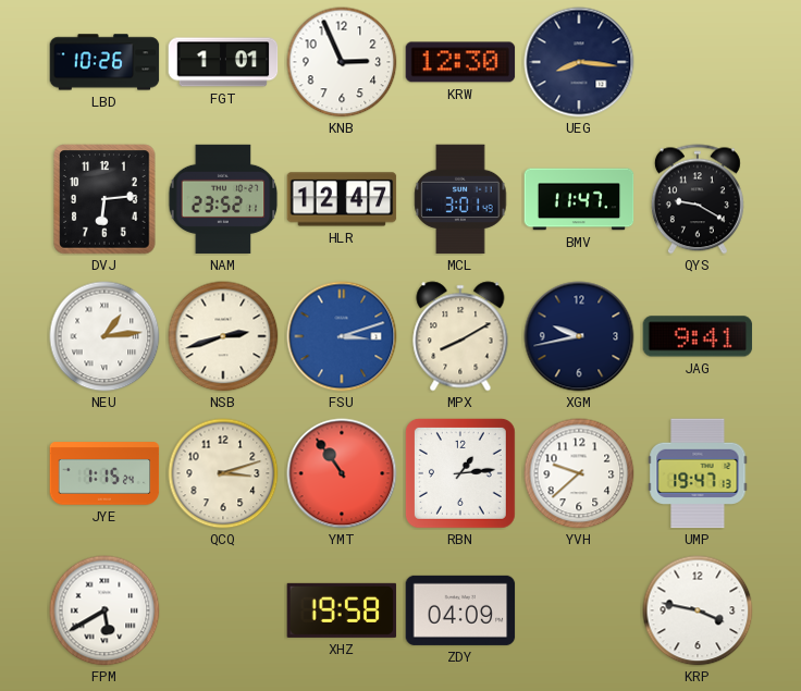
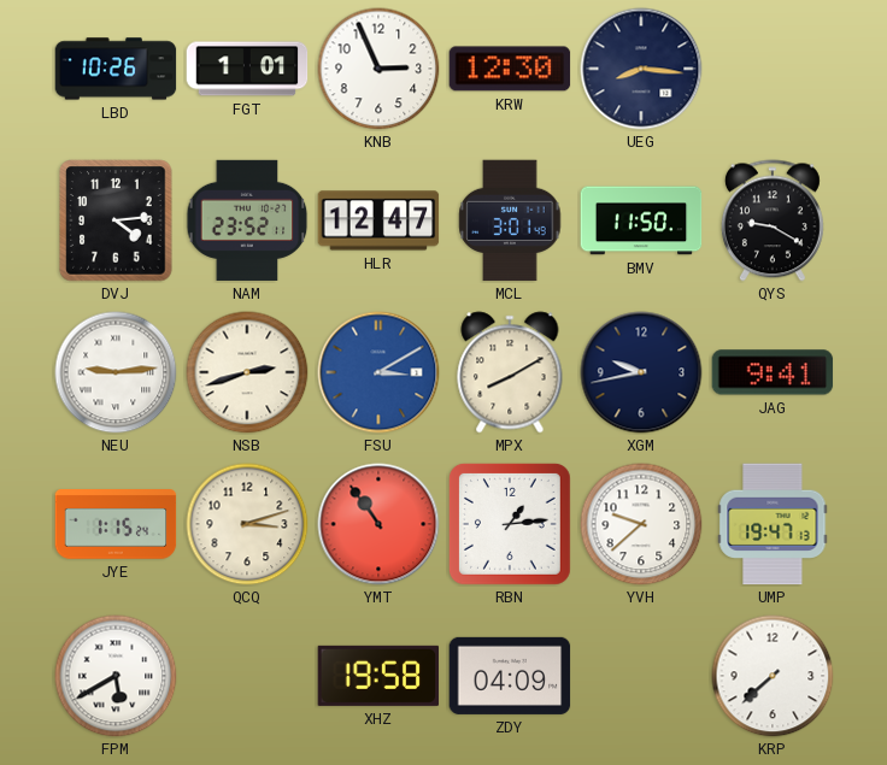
DVJ: 6:14 -> 4:14
BMV: 11:47 -> 11:50
NEU: 1:14 -> 9:14
FSU: 3:12 -> 3:10
KRP: 3:47 -> 7:38
